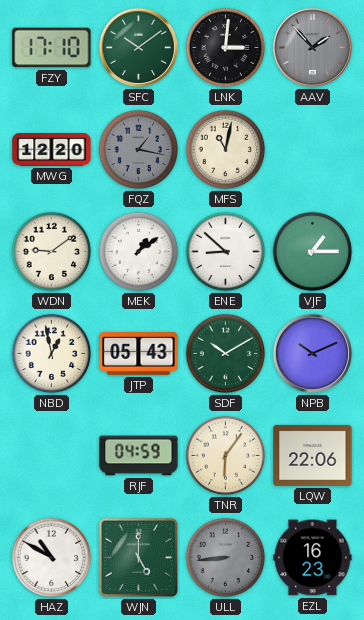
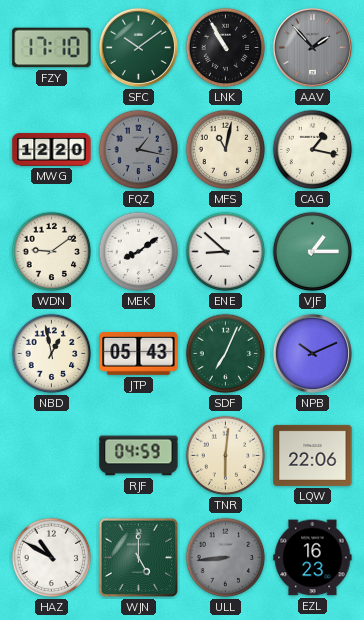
LNK: 3:01 -> 10:55
CAG: none -> 1:17
MEK: 1:09 -> 8:09
SDF: 10:10 -> 7:04
TNR: 6:06 -> 6:01
